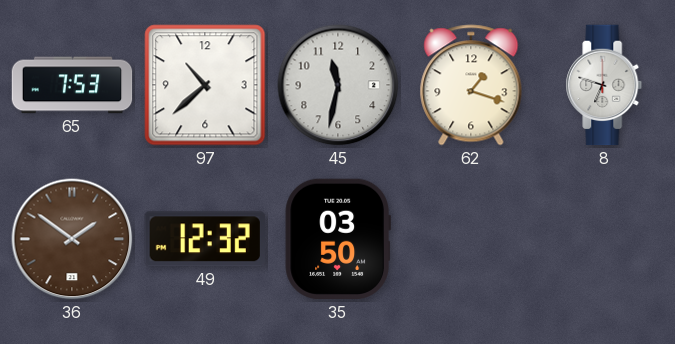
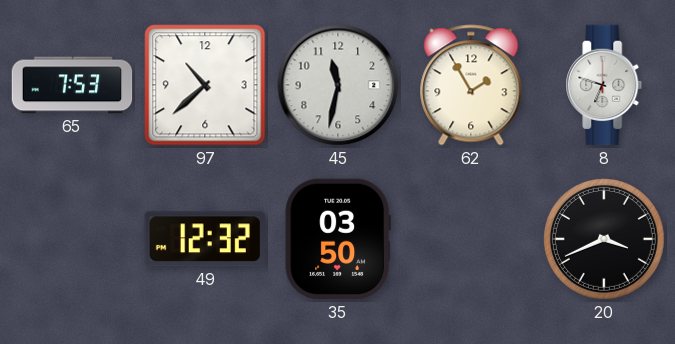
62: 1:18 -> 1:55
36: 1:51 -> none
20: none -> 3:41
